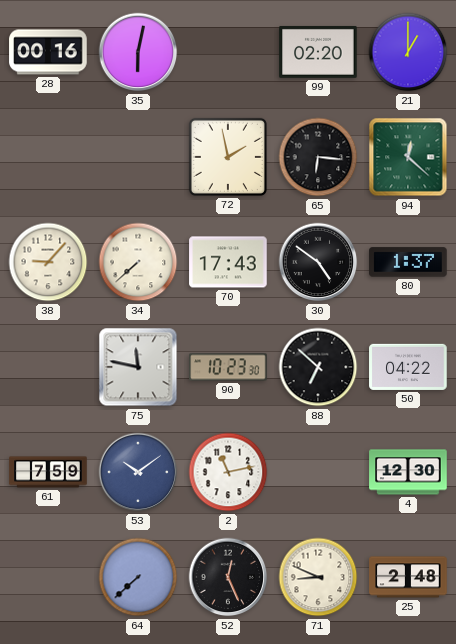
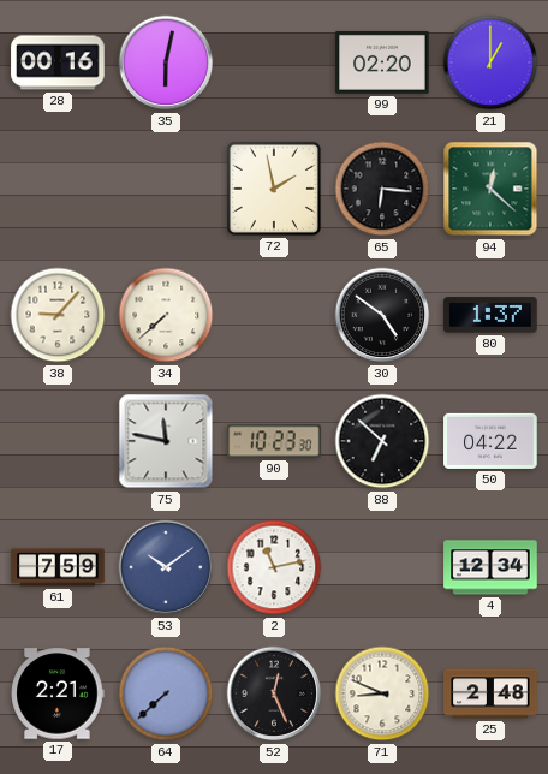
70: 17:43 -> none
4: 12:30 -> 12:34
17: none -> 2:21
